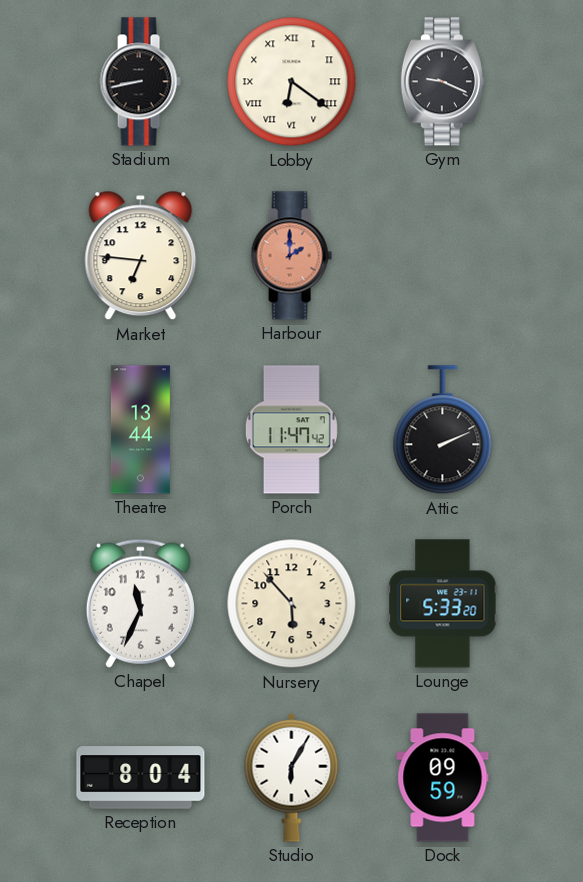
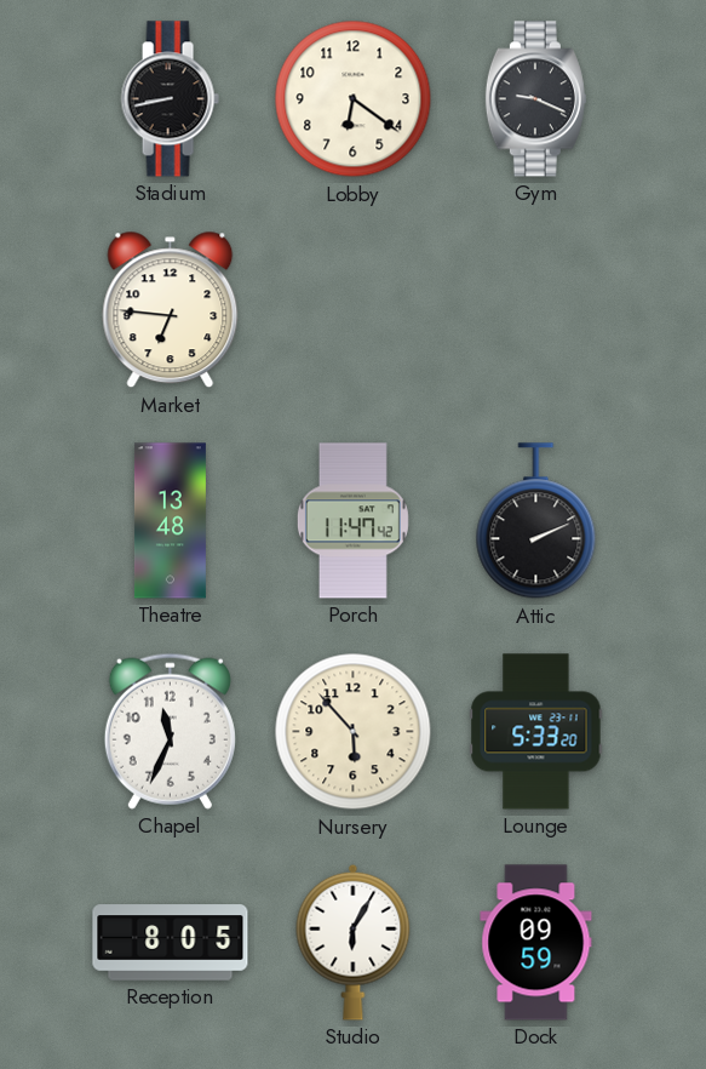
Lobby numerals: Roman -> Arabic
Harbour: 2:00 -> none
Theatre: 13:44 -> 13:48
Reception: 8:04 -> 8:05
